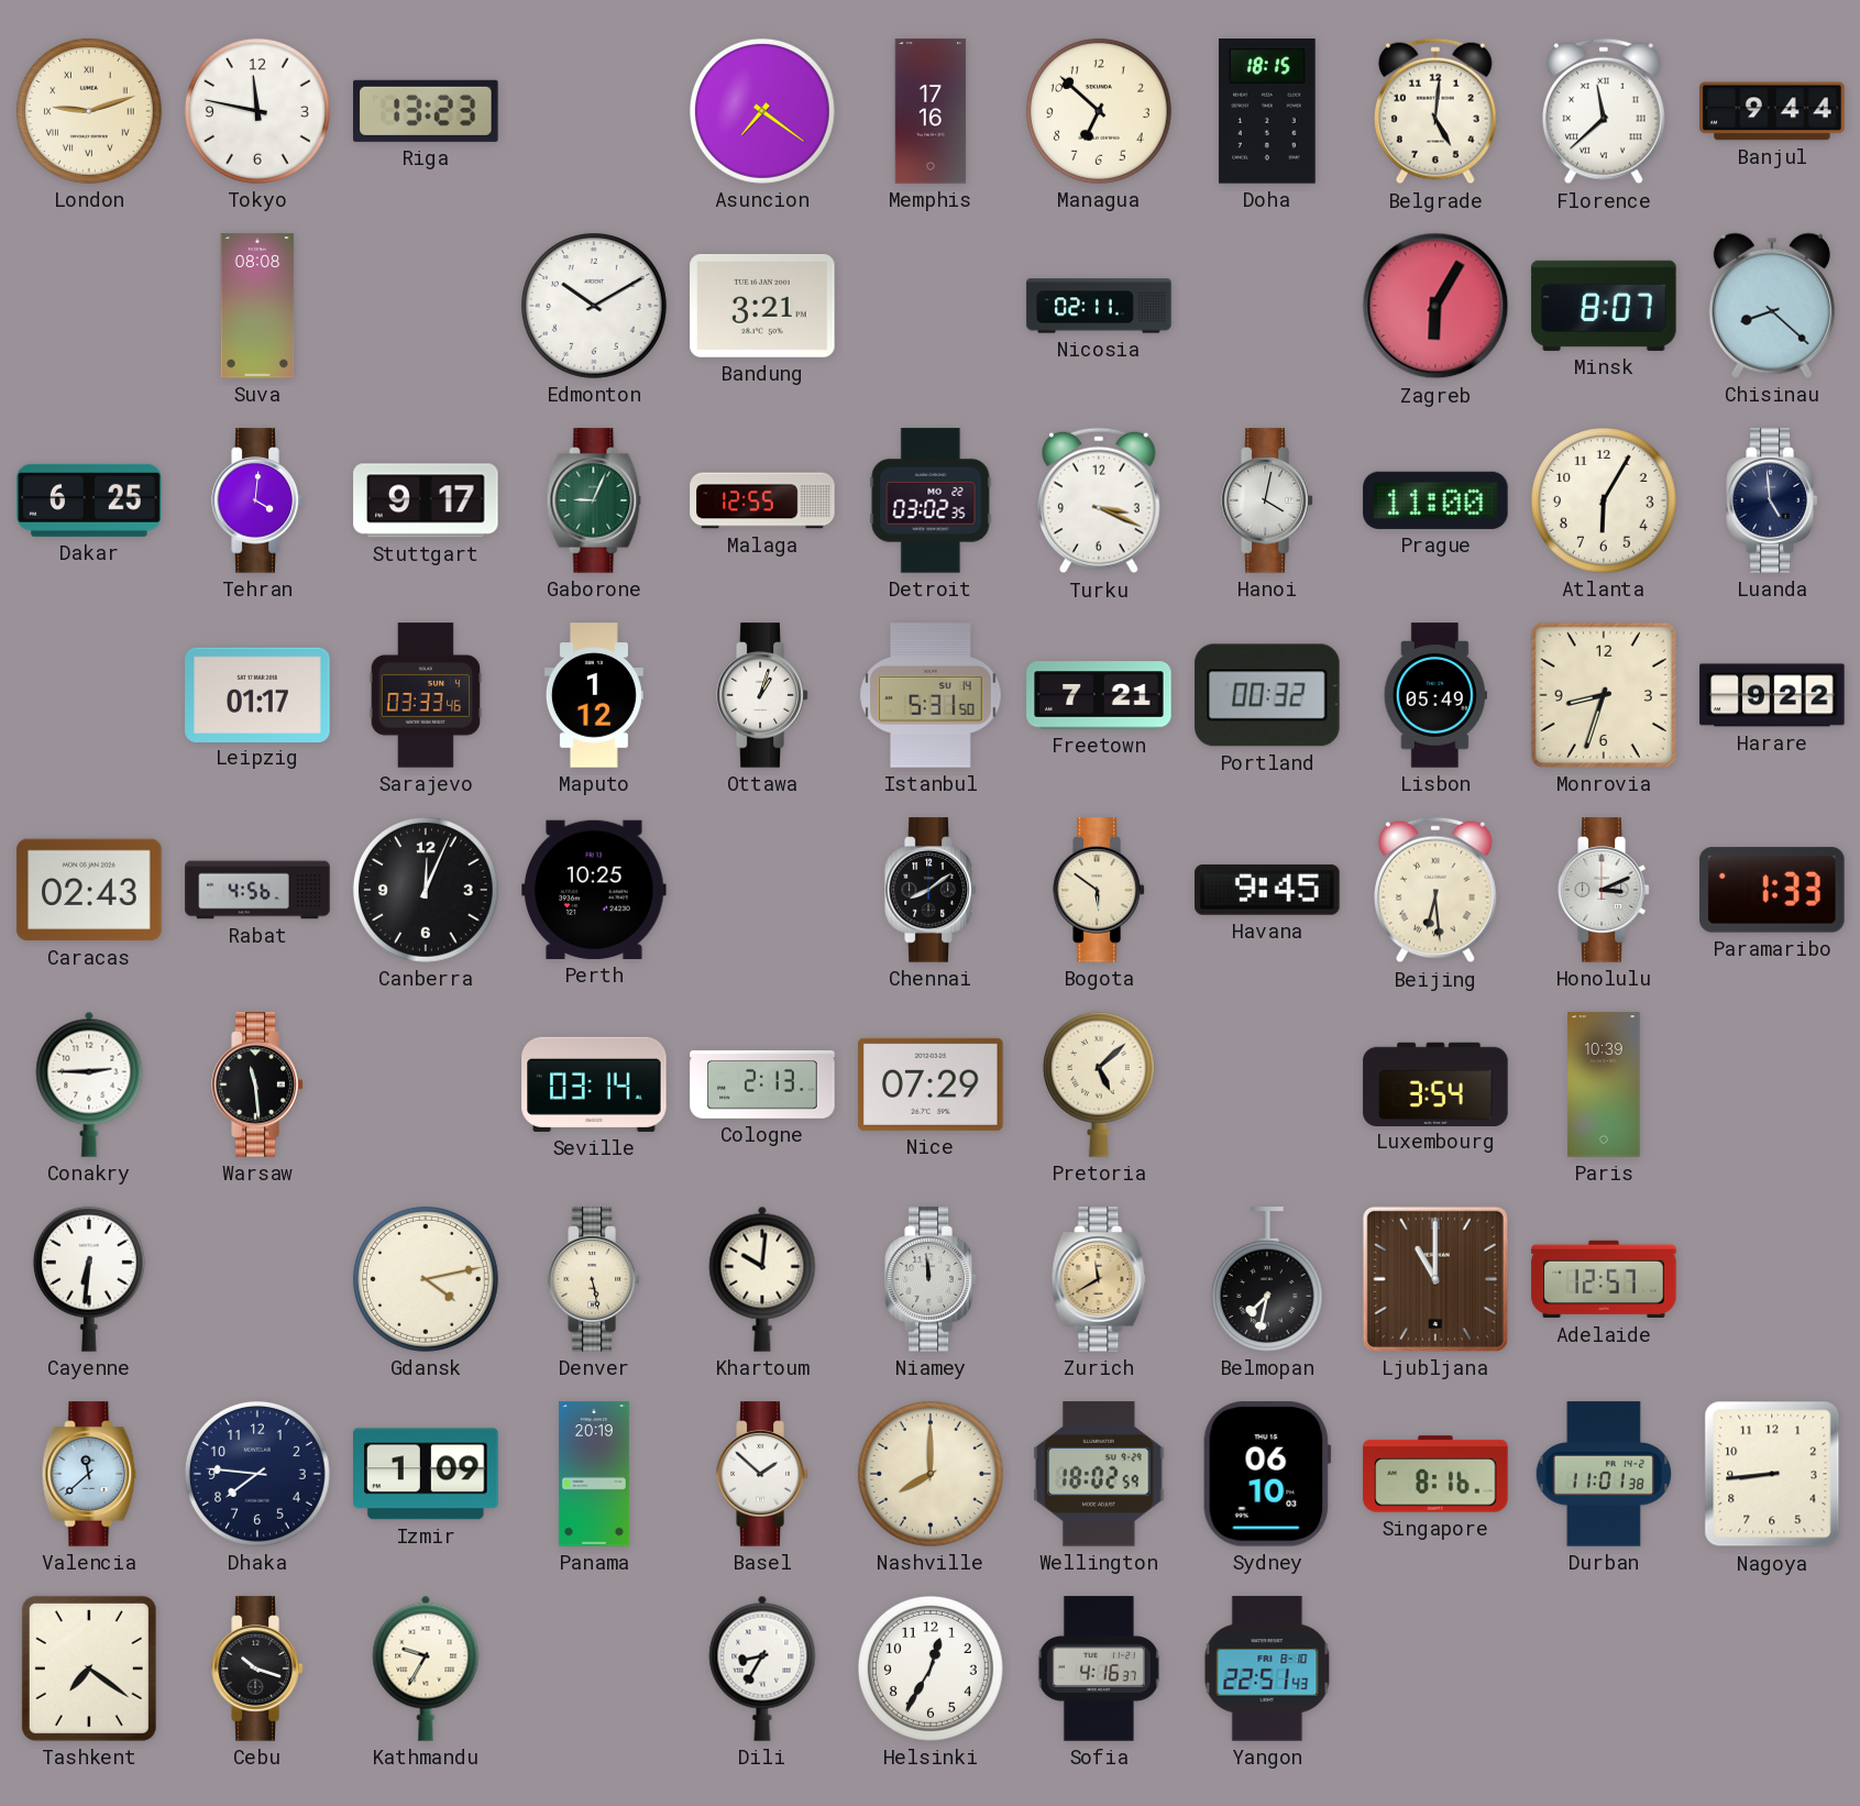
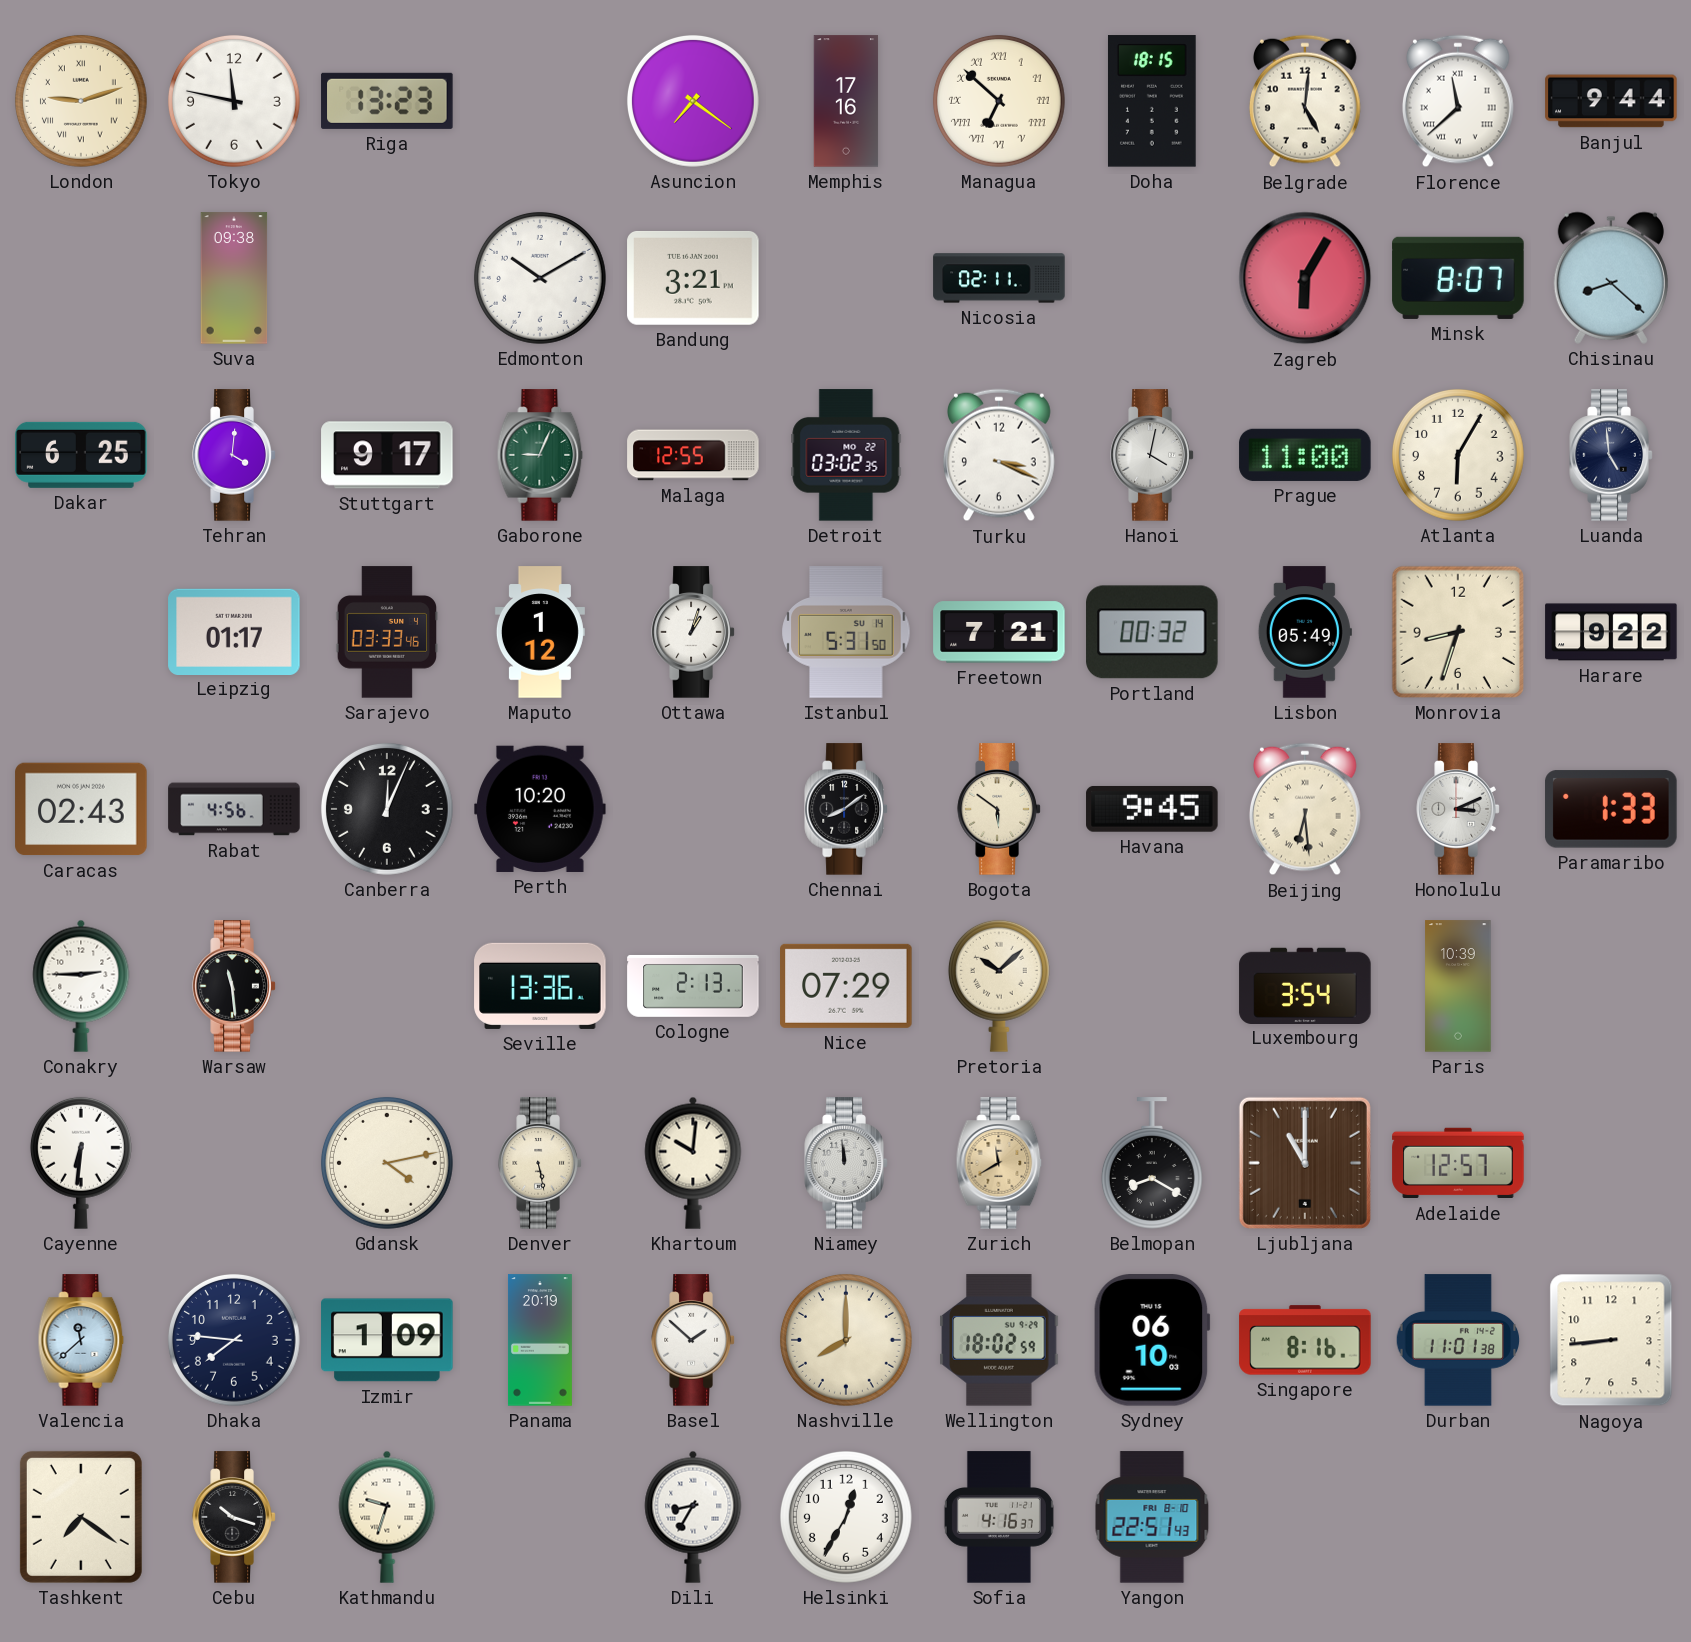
Managua numerals: Arabic -> Roman
Suva: 08:08 -> 09:38
Perth: 10:25 -> 10:20
Seville: 03:14 -> 13:36
Pretoria: 5:08 -> 10:08
Belmopan: 7:32 -> 8:20
Kathmandu: 9:35 -> 9:33
